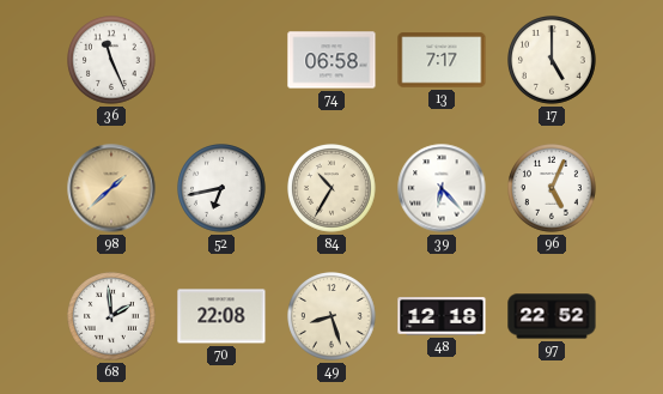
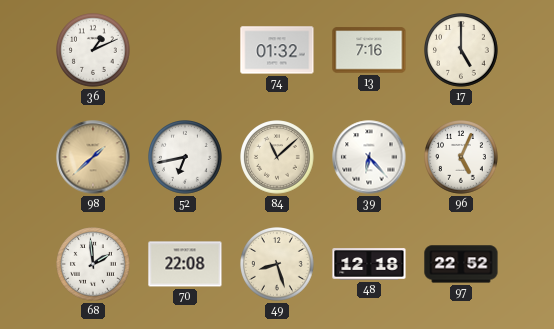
36: 11:26 -> 1:11
74: 06:58 -> 01:32
13: 7:17 -> 7:16
84: 10:35 -> 11:08
